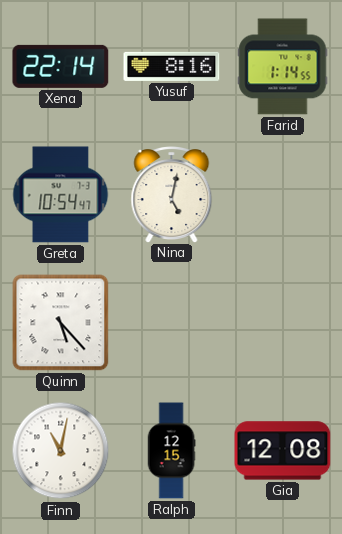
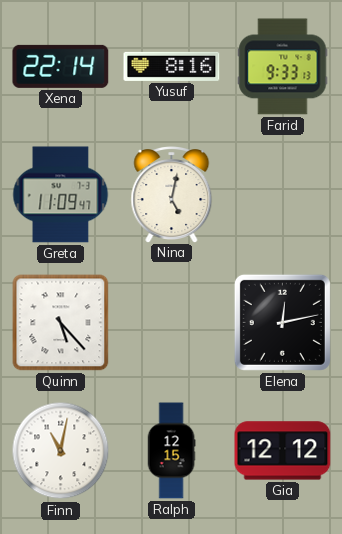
Farid: 1:14 -> 9:33
Greta: 10:54 -> 11:09
Elena: none -> 12:13
Gia: 12:08 -> 12:12
